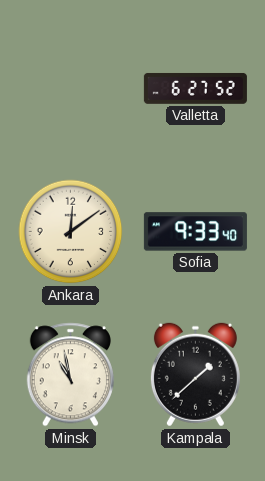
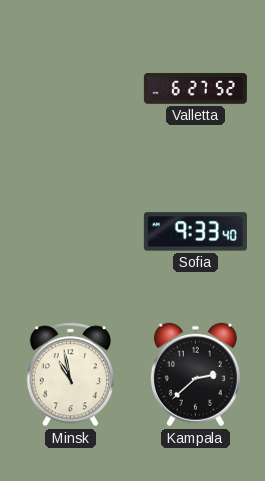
Ankara: 12:09 -> none
Kampala: 1:38 -> 2:38
